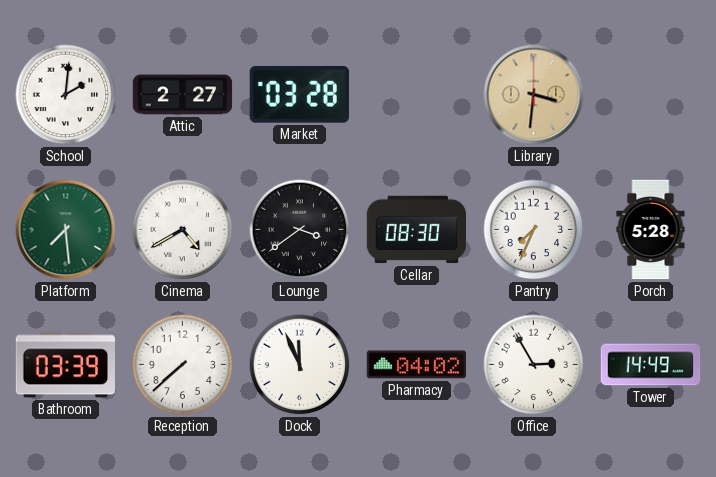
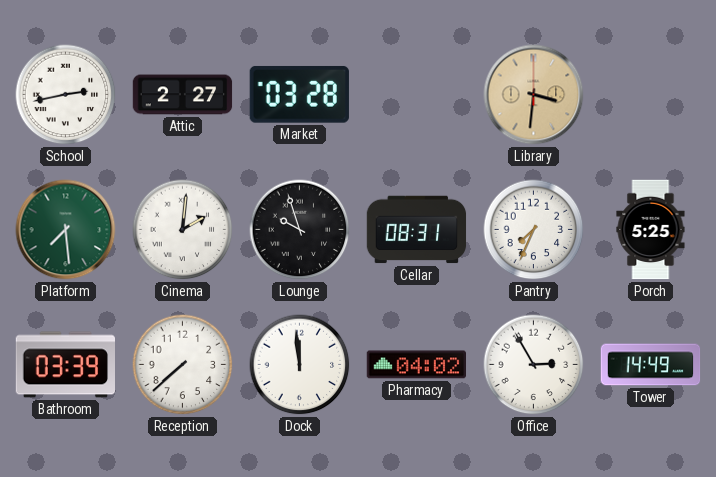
School: 2:01 -> 2:43
Cinema: 4:40 -> 2:01
Lounge: 3:39 -> 9:57
Cellar: 08:30 -> 08:31
Porch: 5:28 -> 5:25
Dock: 11:56 -> 11:59
